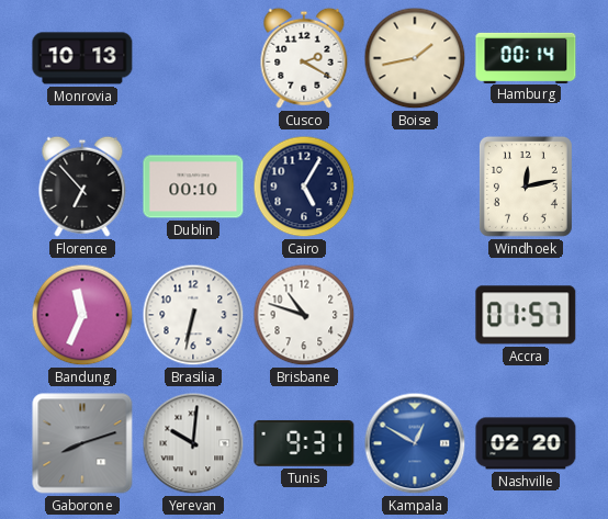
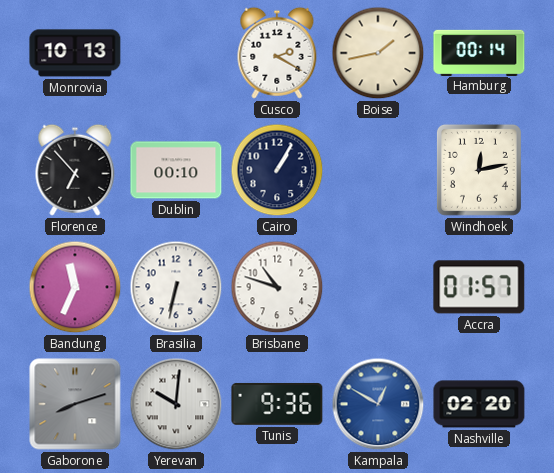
Cairo: 5:05 -> 1:05
Tunis: 9:31 -> 9:36
